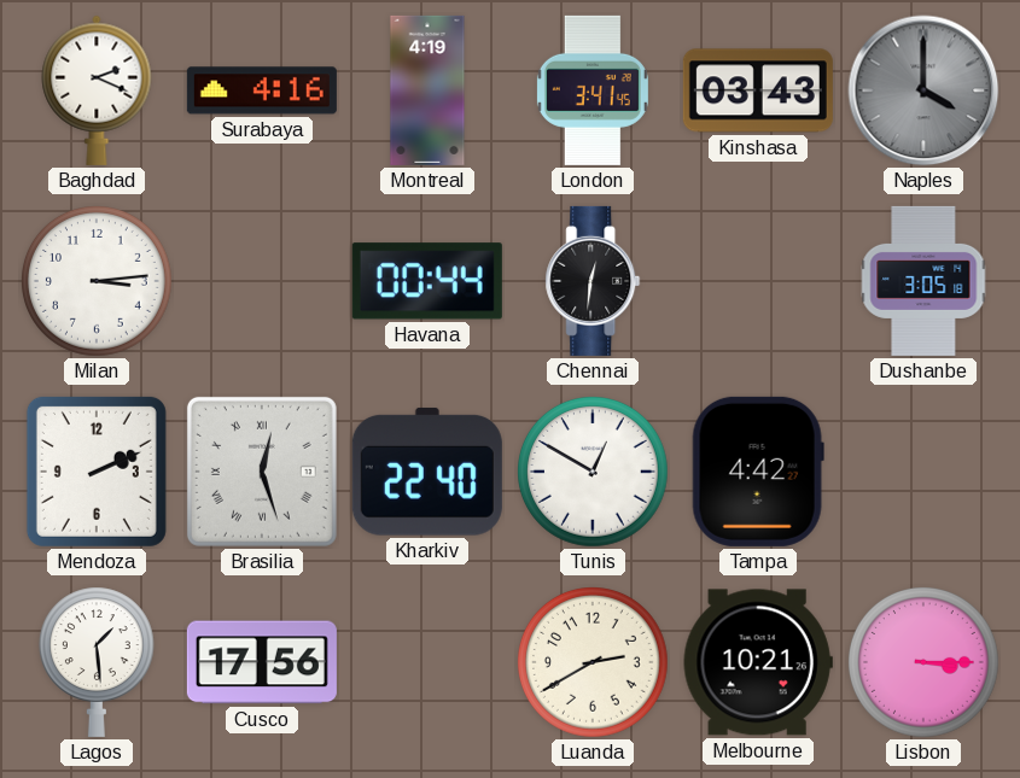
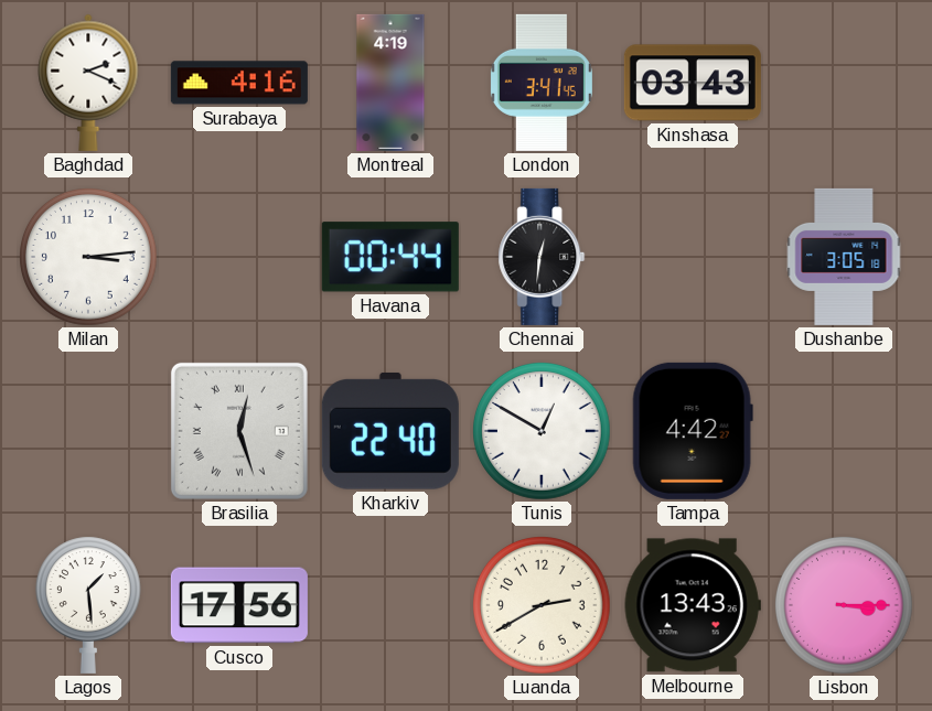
Naples: 4:00 -> none
Mendoza: 2:11 -> none
Melbourne: 10:21 -> 13:43
